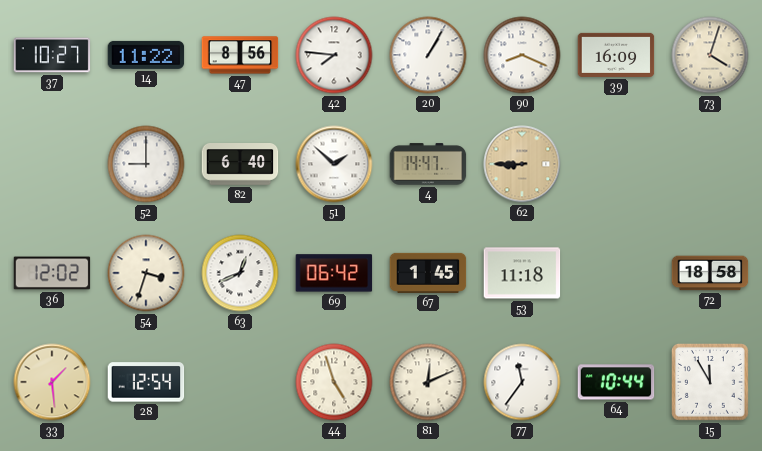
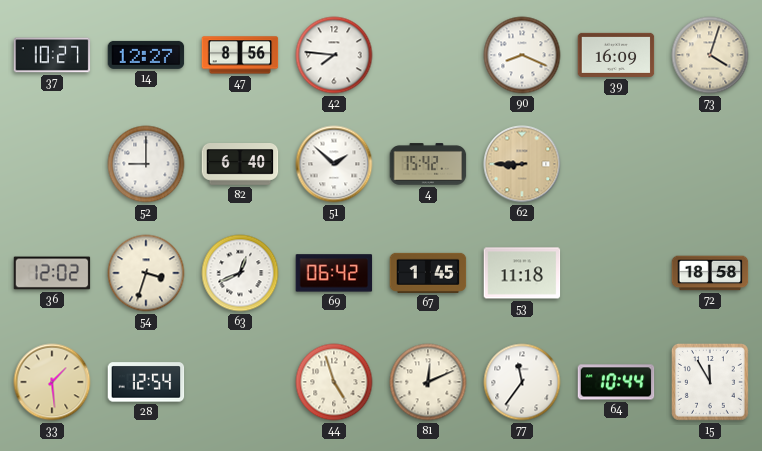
14: 11:22 -> 12:27
20: 1:05 -> none
4: 14:47 -> 15:42
